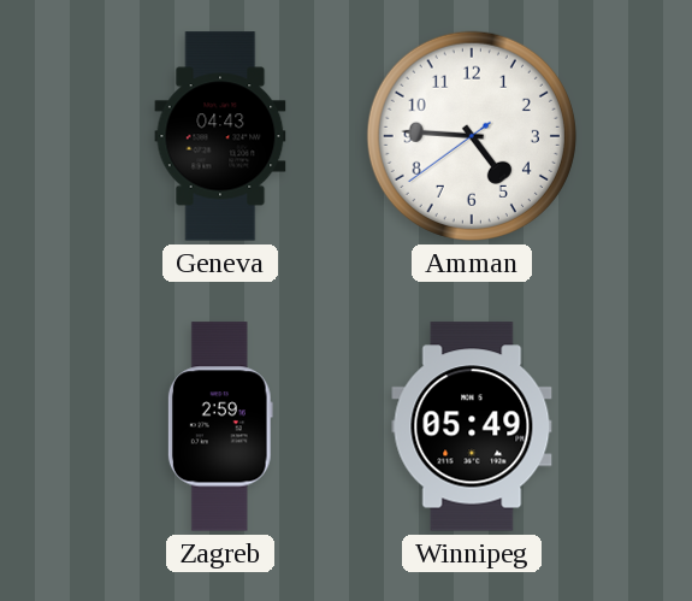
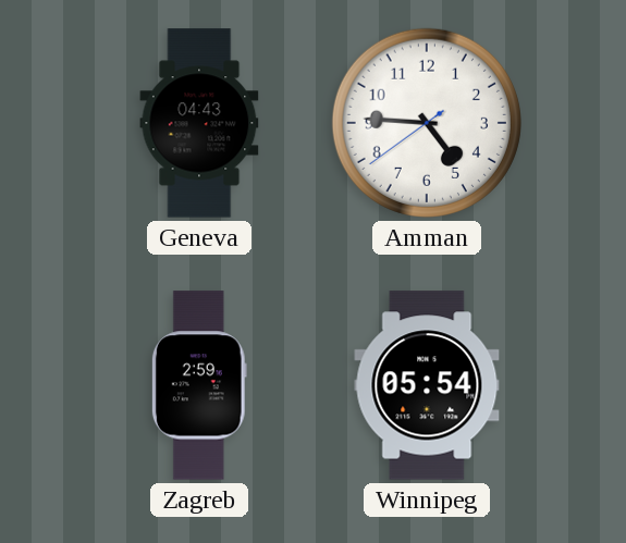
Winnipeg: 05:49 -> 05:54
